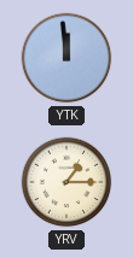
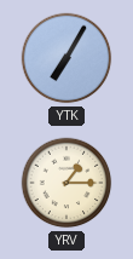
YTK: 11:59 -> 7:05
